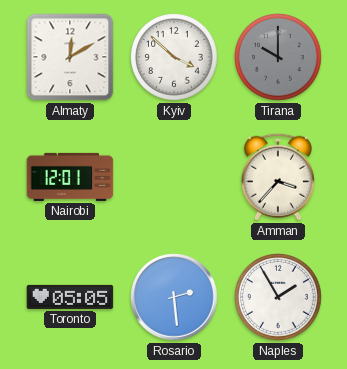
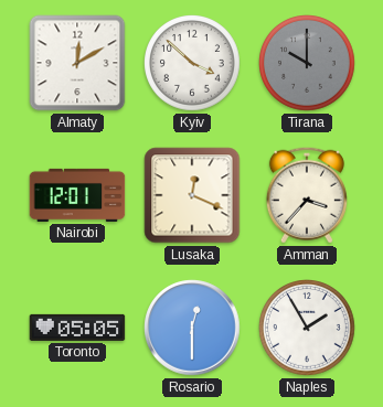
Lusaka: none -> 12:19
Rosario: 2:29 -> 12:30
